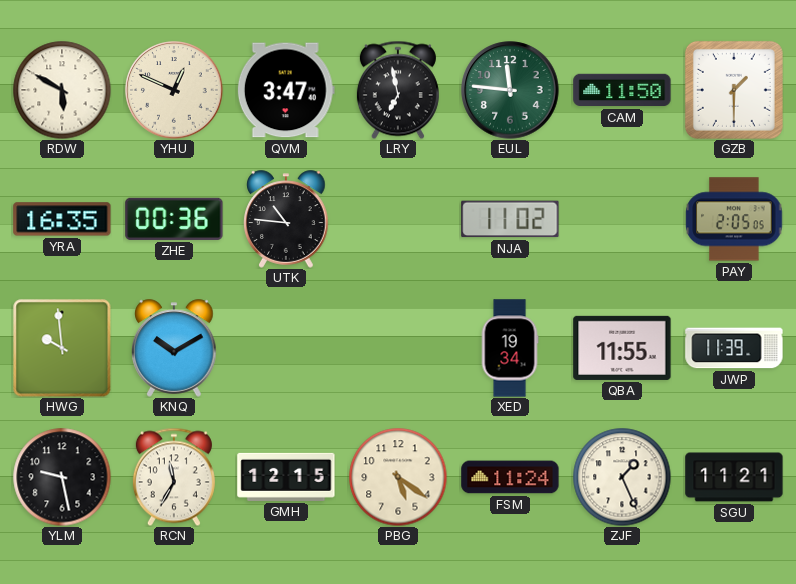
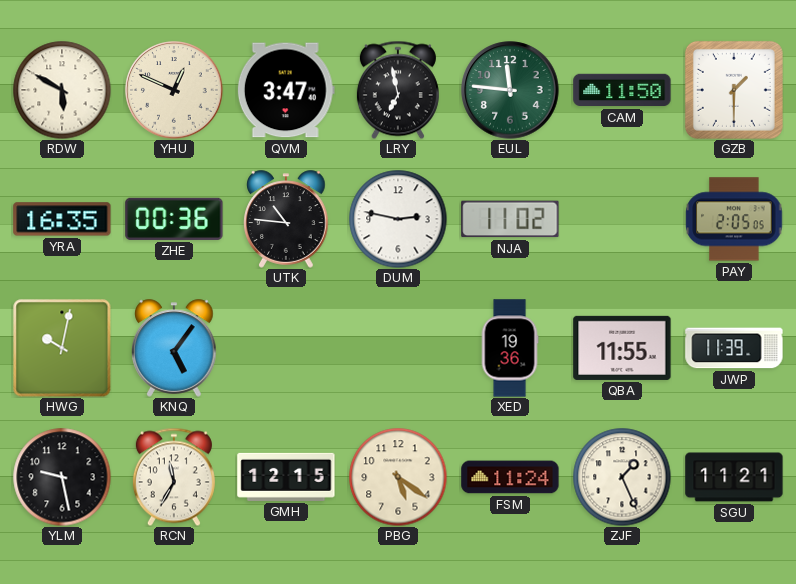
DUM: none -> 2:47
HWG: 9:59 -> 10:02
KNQ: 10:10 -> 5:06
XED: 19:34 -> 19:36
